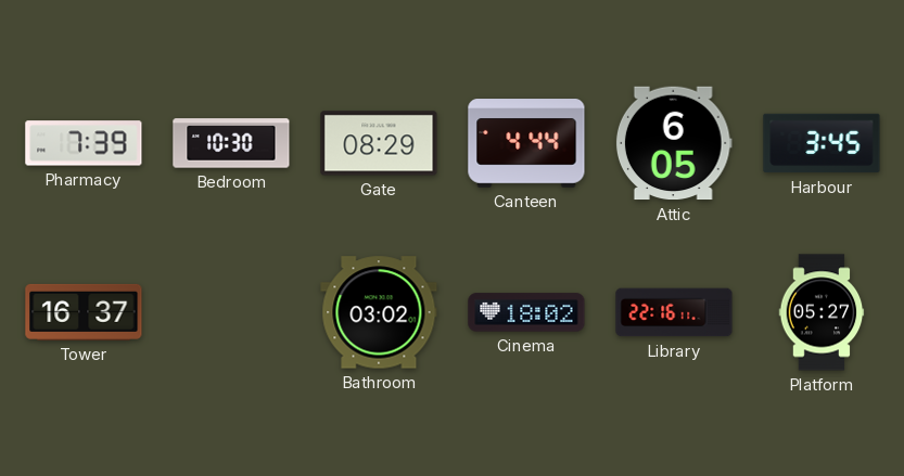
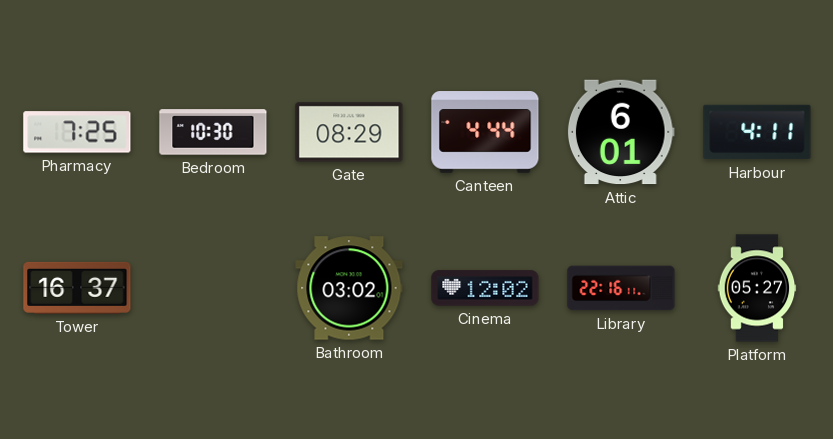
Pharmacy: 7:39 -> 7:25
Attic: 6:05 -> 6:01
Harbour: 3:45 -> 4:11
Cinema: 18:02 -> 12:02
